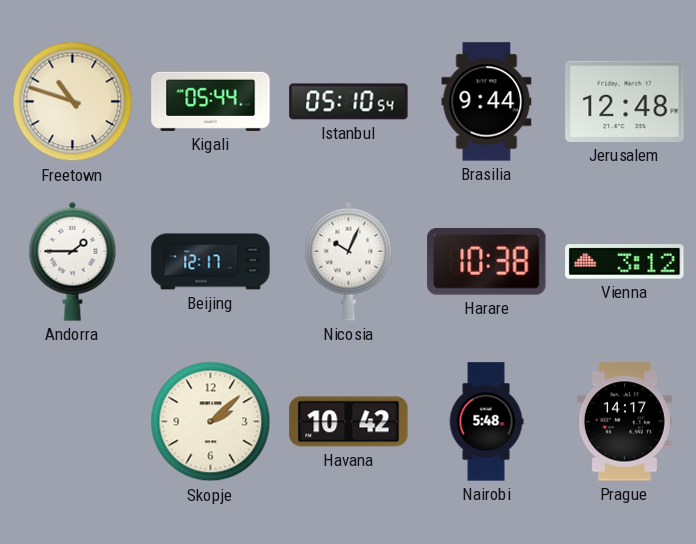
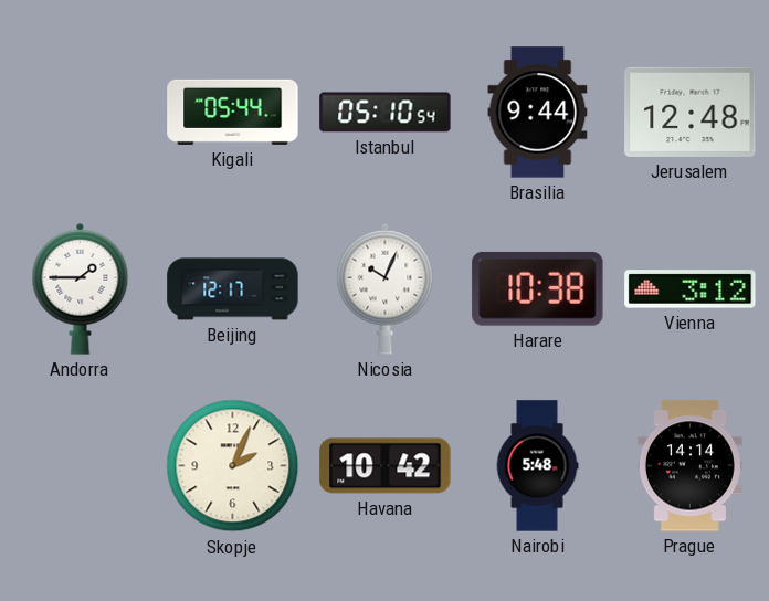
Freetown: 10:48 -> none
Skopje: 2:08 -> 2:04
Prague: 14:17 -> 14:14
